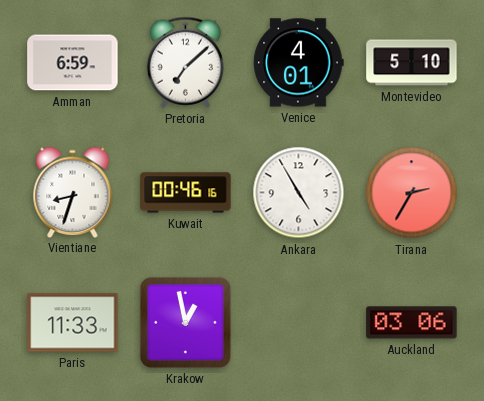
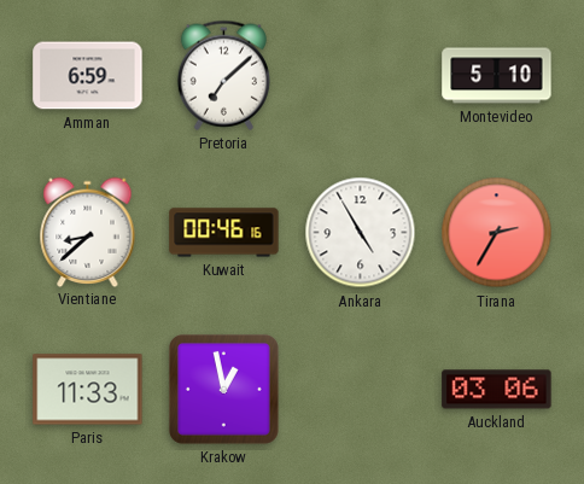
Venice: 4:01 -> none
Vientiane: 8:33 -> 8:38
